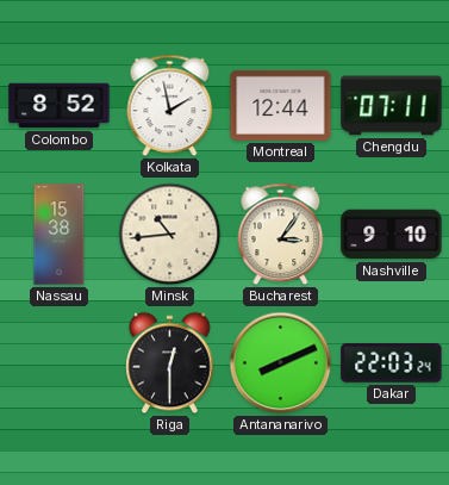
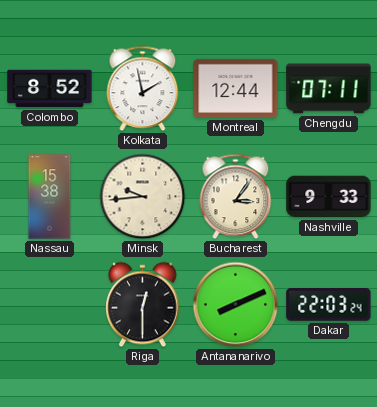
Minsk: 10:44 -> 9:44
Nashville: 9:10 -> 9:33
